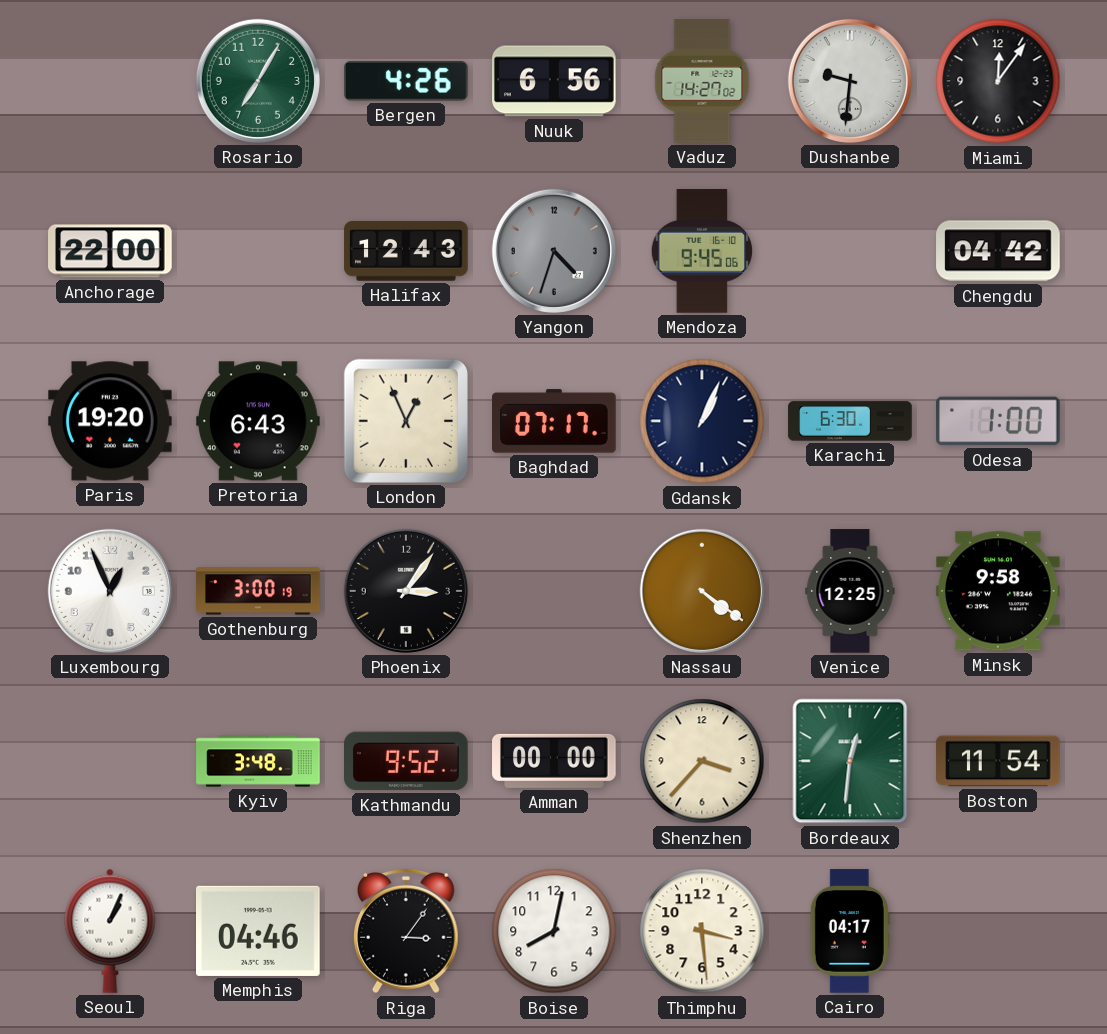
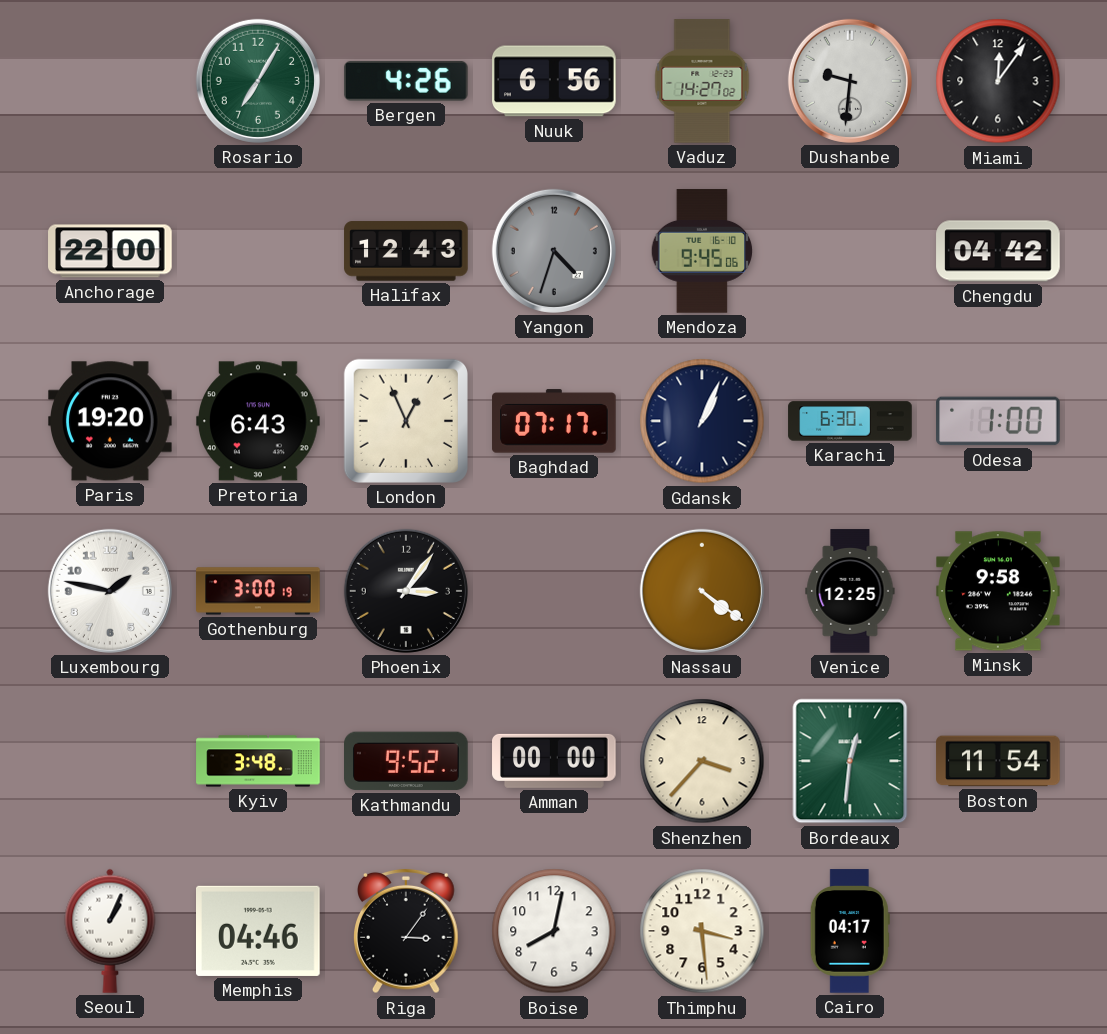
Luxembourg: 12:56 -> 1:47
